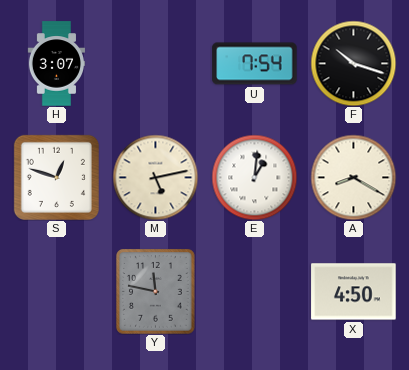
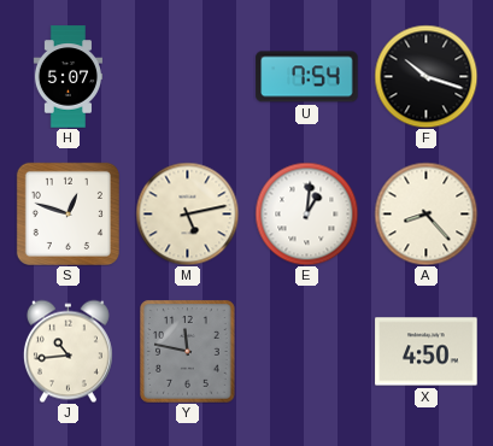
H: 3:07 -> 5:07
A: 8:20 -> 8:23
J: none -> 10:44
